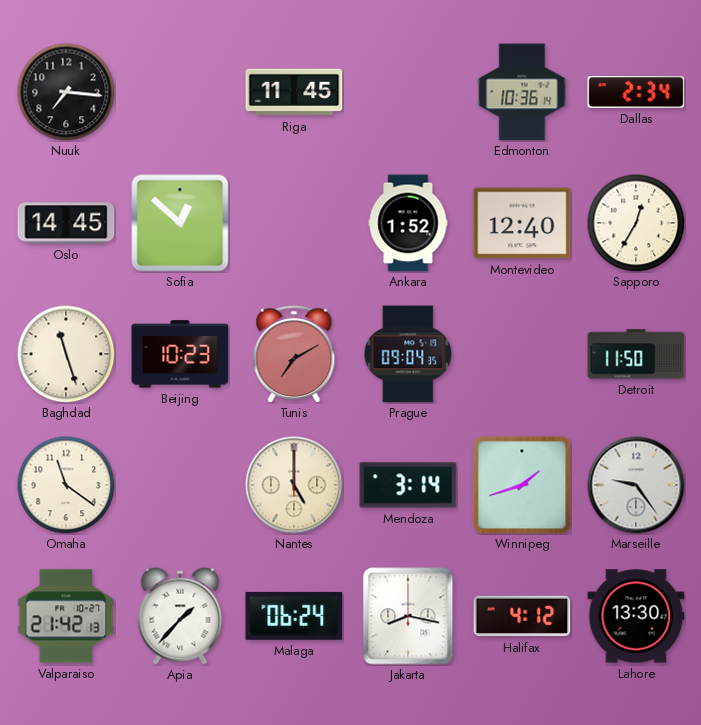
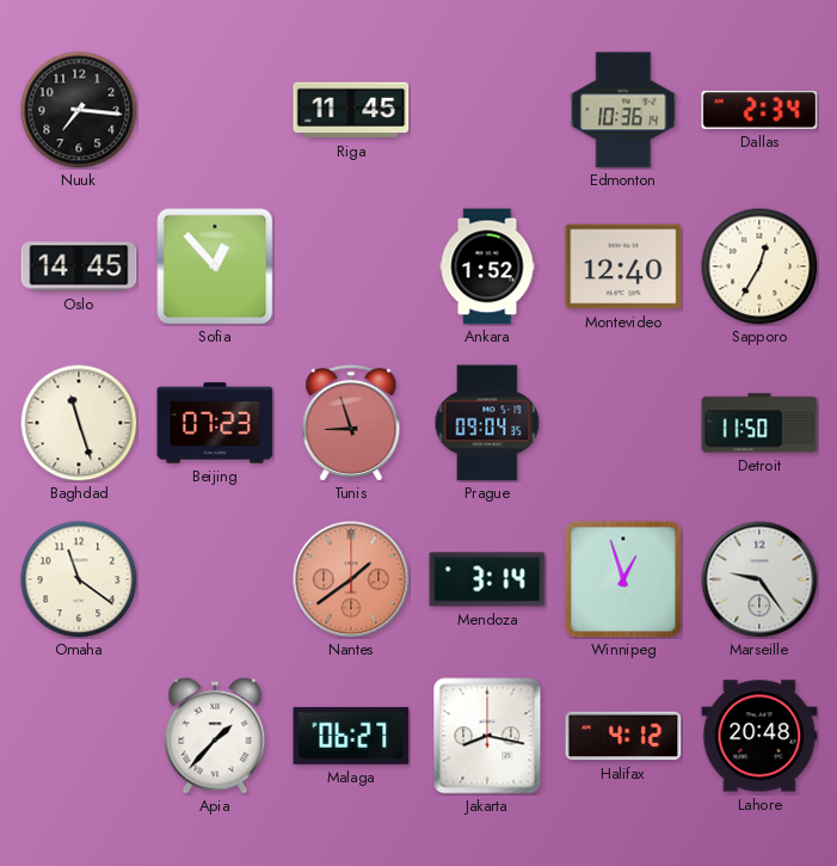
Sofia: 12:52 -> 12:53
Beijing: 10:23 -> 07:23
Tunis: 7:10 -> 8:57
Nantes: 5:00 -> 1:39
Nantes dial: cream -> salmon
Winnipeg: 1:42 -> 12:57
Valparaiso: 21:42 -> none
Malaga: 06:24 -> 06:27
Lahore: 13:30 -> 20:48
